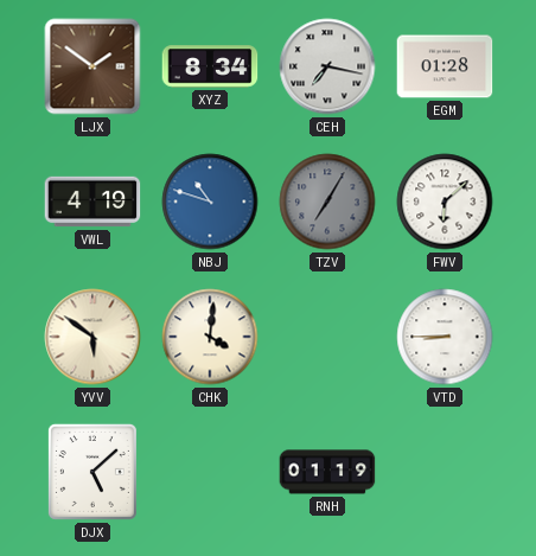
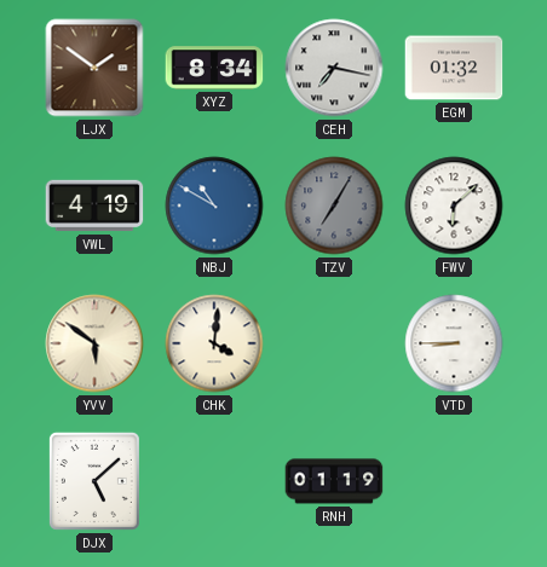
EGM: 01:28 -> 01:32
NBJ: 10:48 -> 10:50
